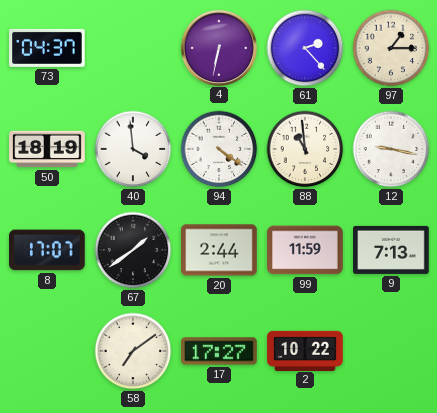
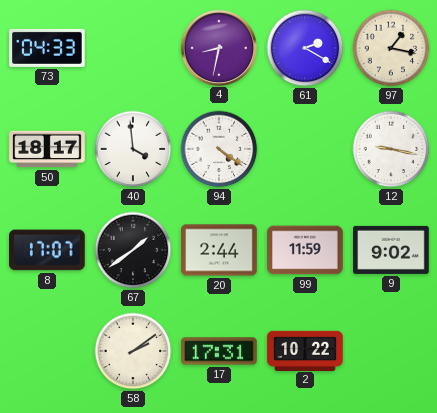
73: 04:37 -> 04:33
4: 6:32 -> 8:32
61: 2:23 -> 2:20
97: 1:15 -> 1:17
50: 18:19 -> 18:17
88: 10:59 -> none
9: 7:13 -> 9:02
58: 7:09 -> 2:09
17: 17:27 -> 17:31
